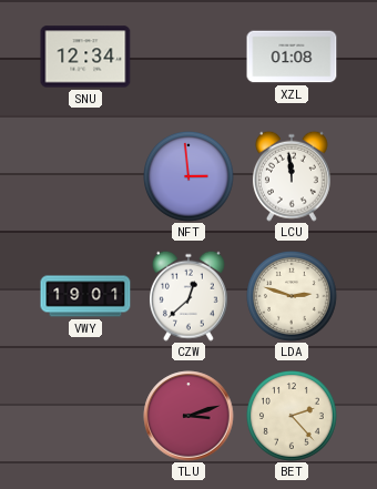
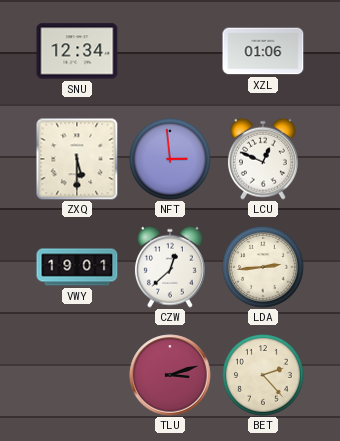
XZL: 01:08 -> 01:06
ZXQ: none -> 5:30
LCU: 11:59 -> 12:49
LDA: 2:48 -> 2:44
